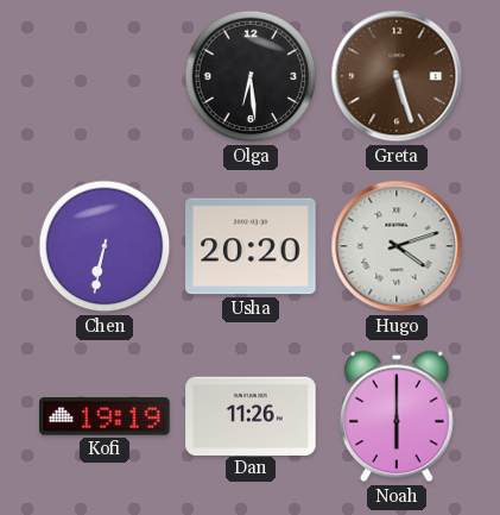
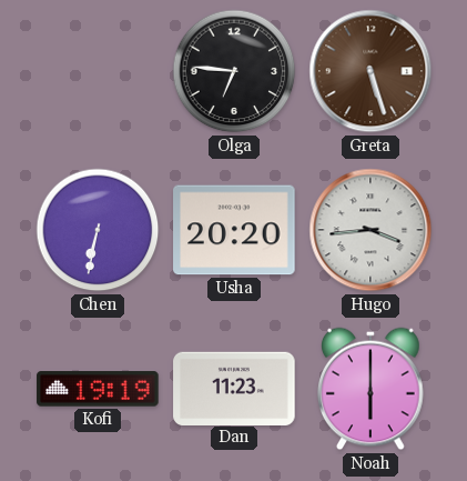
Olga: 6:29 -> 6:46
Hugo: 4:12 -> 3:44
Dan: 11:26 -> 11:23
